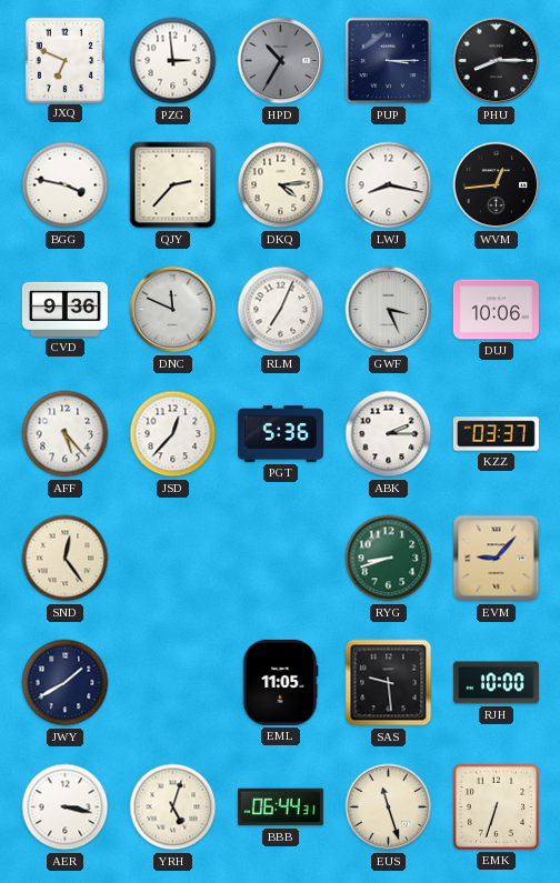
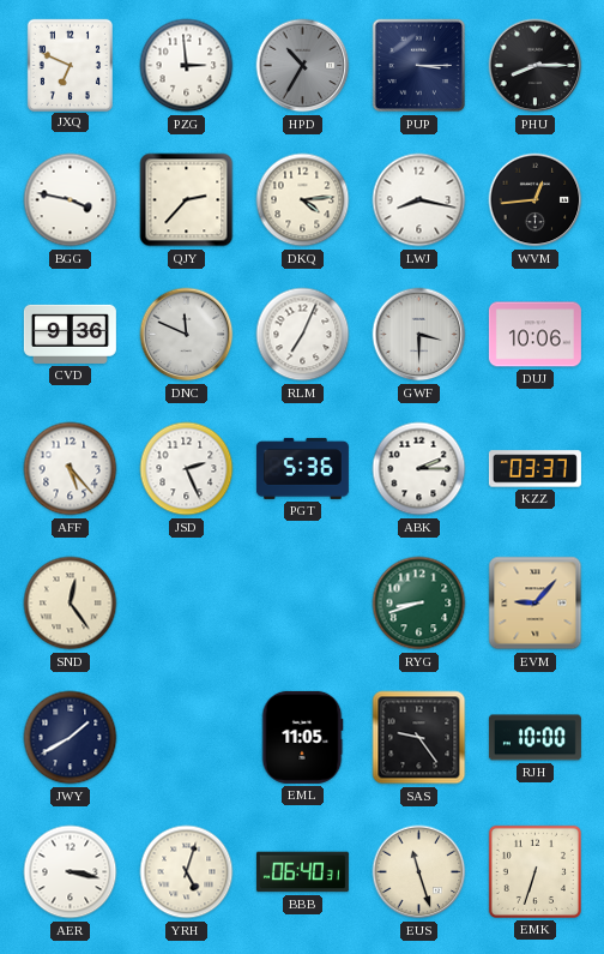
GWF: 3:26 -> 3:30
JSD: 12:37 -> 2:26
SAS: 9:29 -> 9:24
BBB: 06:44 -> 06:40
